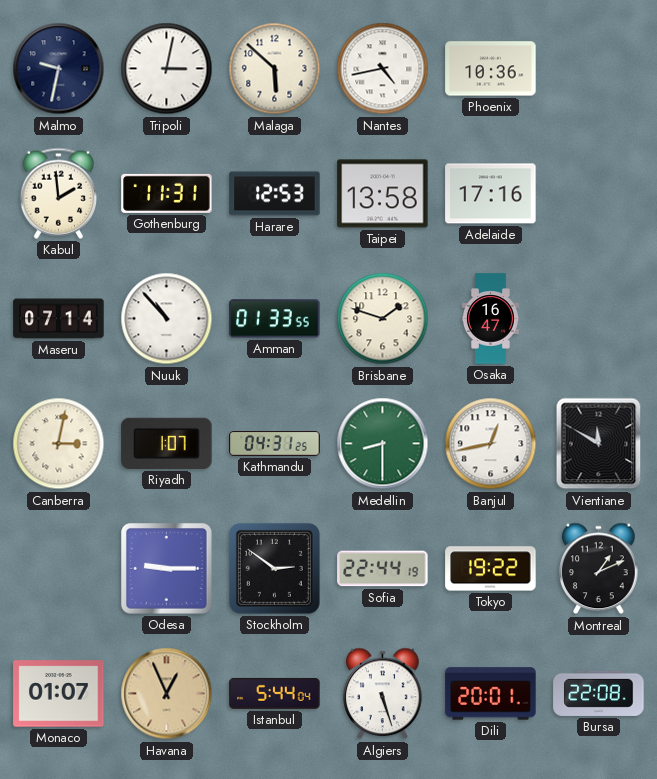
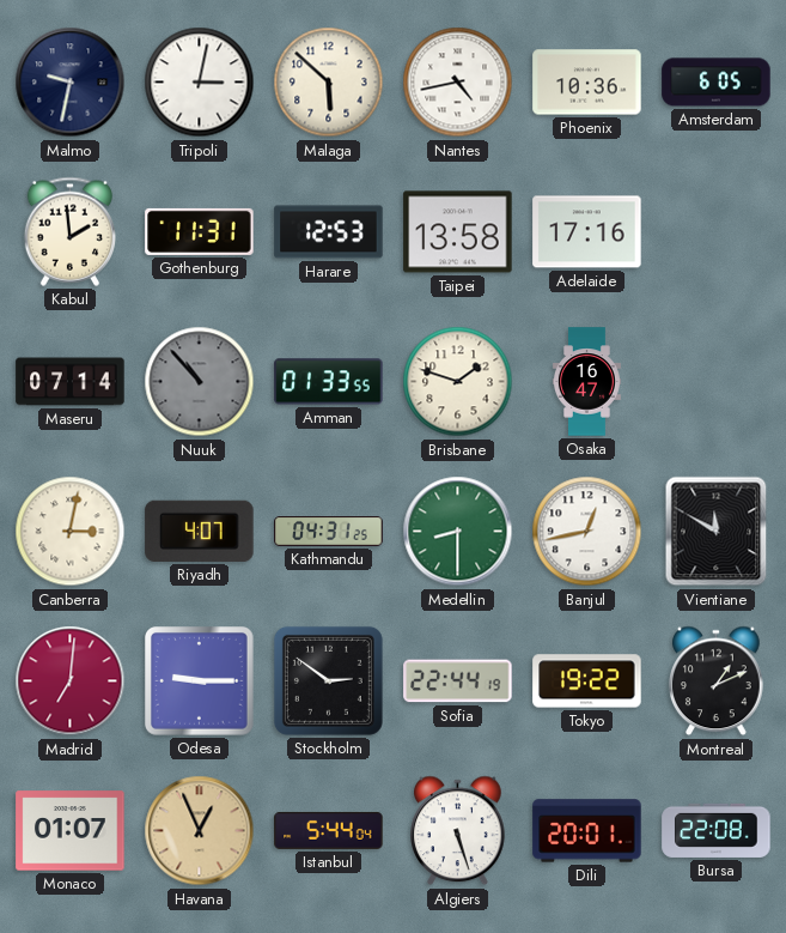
Amsterdam: none -> 6:05
Nuuk dial: white -> grey
Riyadh: 1:07 -> 4:07
Madrid: none -> 7:01
